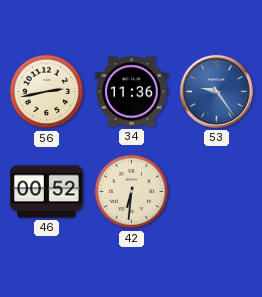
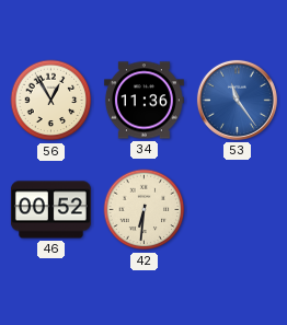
56: 2:43 -> 12:55
53: 9:24 -> 11:24
